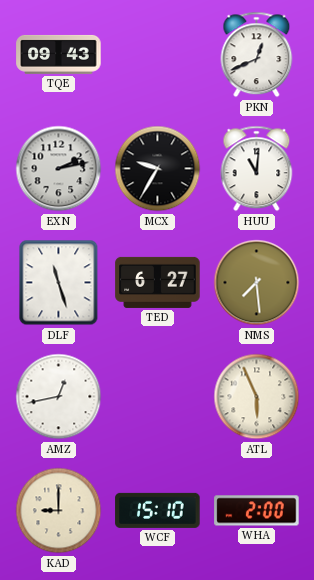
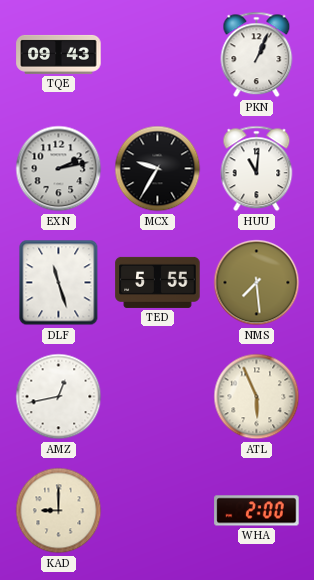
PKN: 12:41 -> 1:04
TED: 6:27 -> 5:55
WCF: 15:10 -> none
